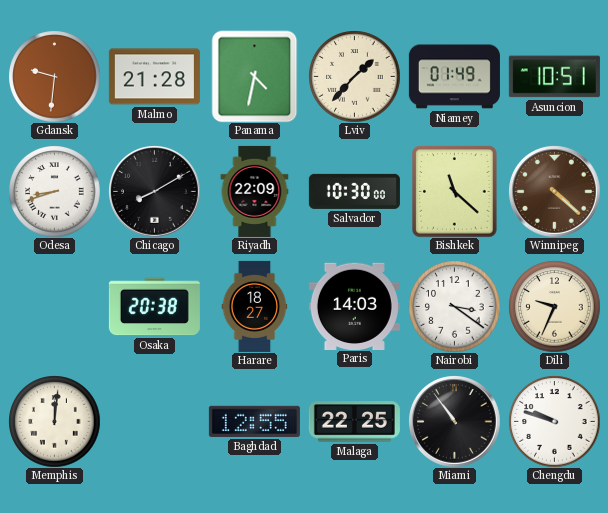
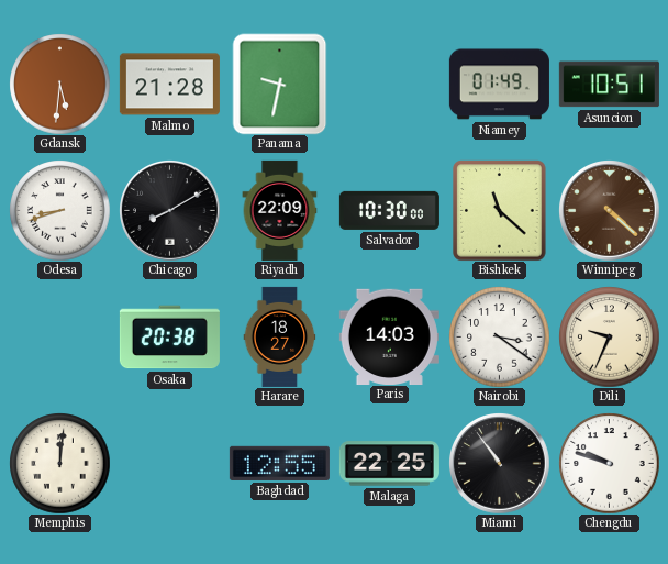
Gdansk: 9:31 -> 5:31
Panama: 4:32 -> 9:32
Lviv: 1:37 -> none
